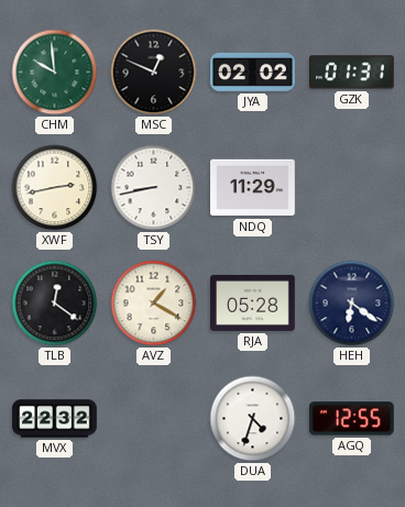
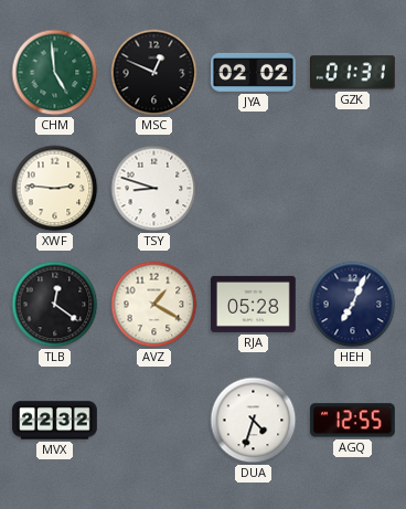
CHM: 9:59 -> 4:59
XWF: 2:43 -> 2:46
TSY: 8:43 -> 8:48
NDQ: 11:29 -> none
HEH: 6:21 -> 7:04
